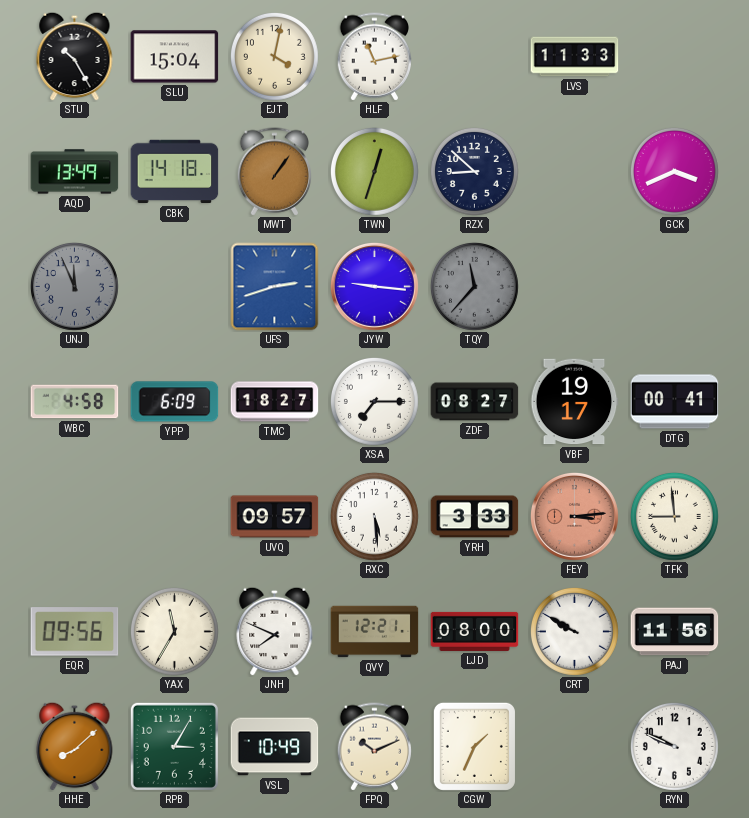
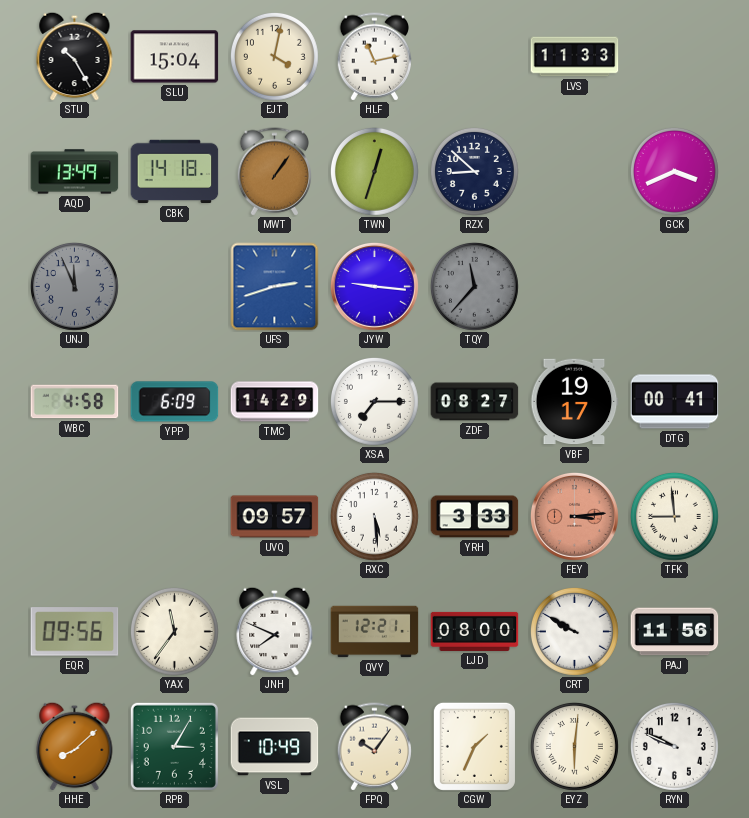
TMC: 18:27 -> 14:29
YAX: 11:35 -> 11:36
FPQ: 10:11 -> 10:06
EYZ: none -> 6:01
